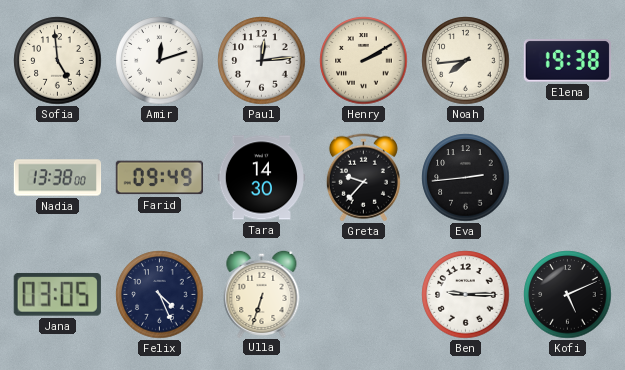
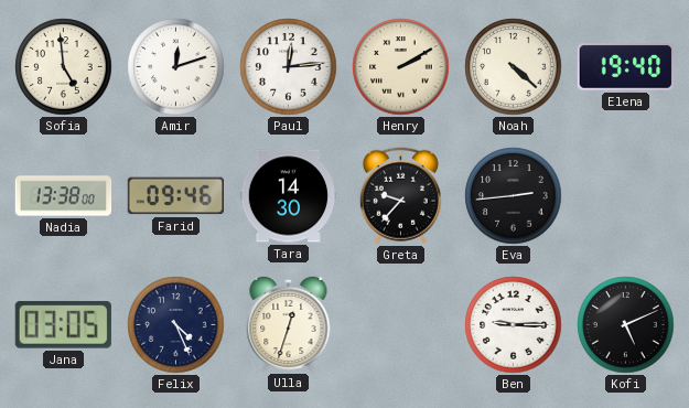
Noah: 7:44 -> 4:22
Elena: 19:38 -> 19:40
Farid: 09:49 -> 09:46
Ulla: 6:33 -> 12:33
